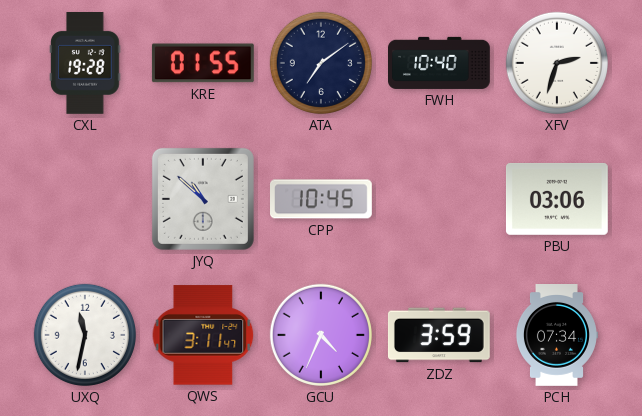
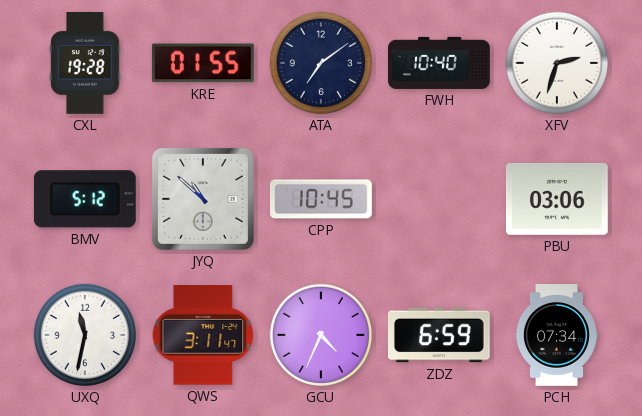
BMV: none -> 5:12
ZDZ: 3:59 -> 6:59
